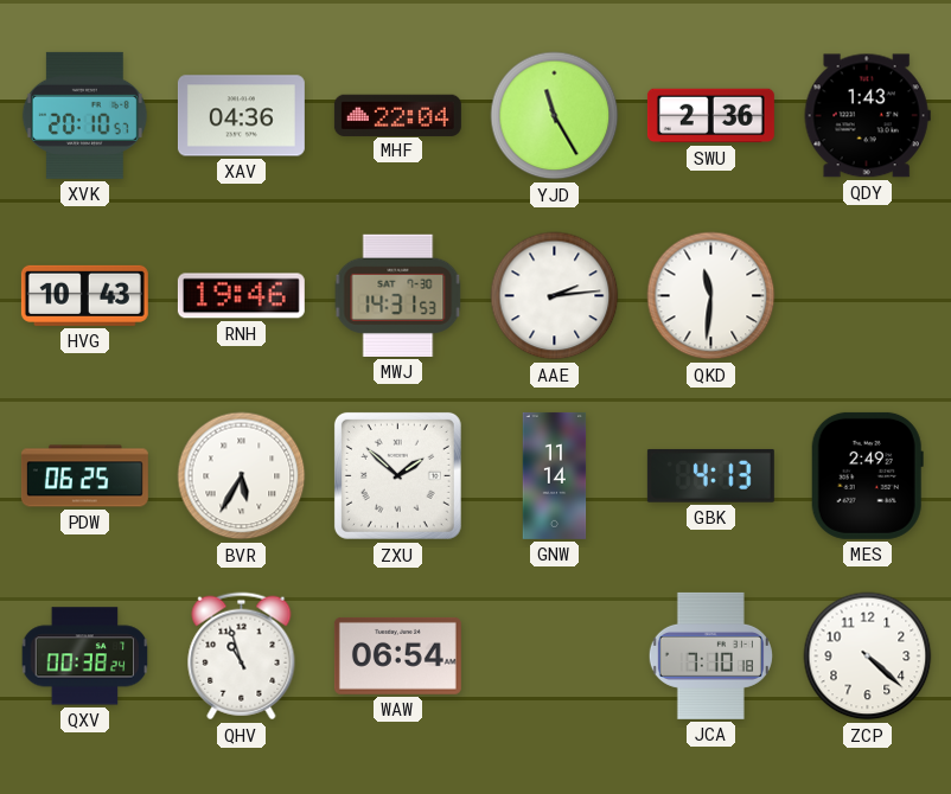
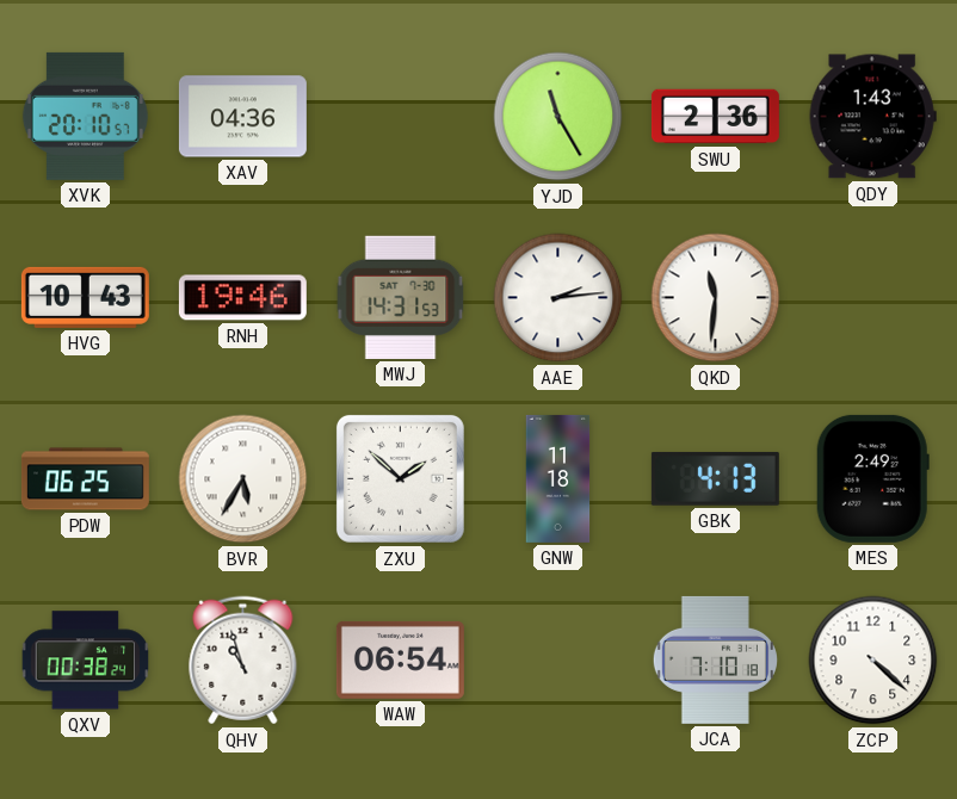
MHF: 22:04 -> none
GNW: 11:14 -> 11:18
